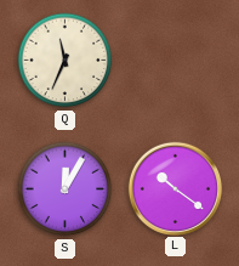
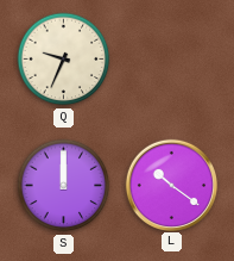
Q: 11:34 -> 9:34
S: 12:05 -> 12:00
